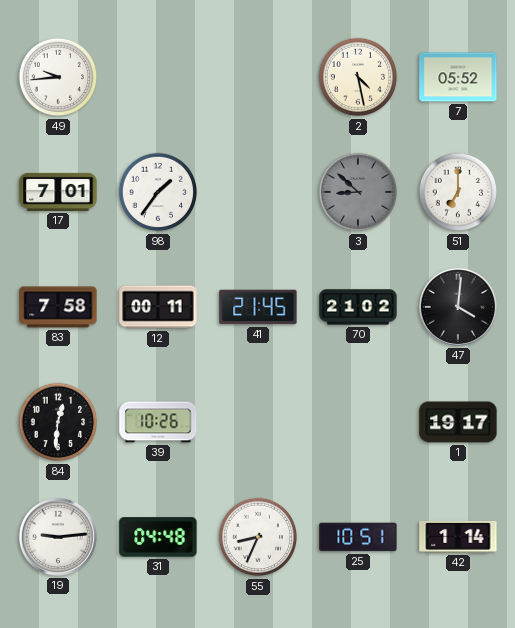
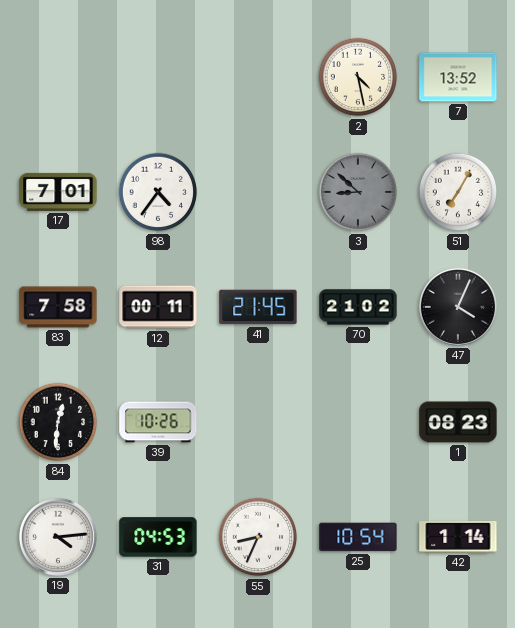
49: 9:44 -> none
7: 05:52 -> 13:52
98: 1:36 -> 4:36
51: 7:00 -> 7:05
47: 4:01 -> 4:04
1: 19:17 -> 08:23
19: 9:14 -> 4:14
31: 04:48 -> 04:53
25: 10:51 -> 10:54
